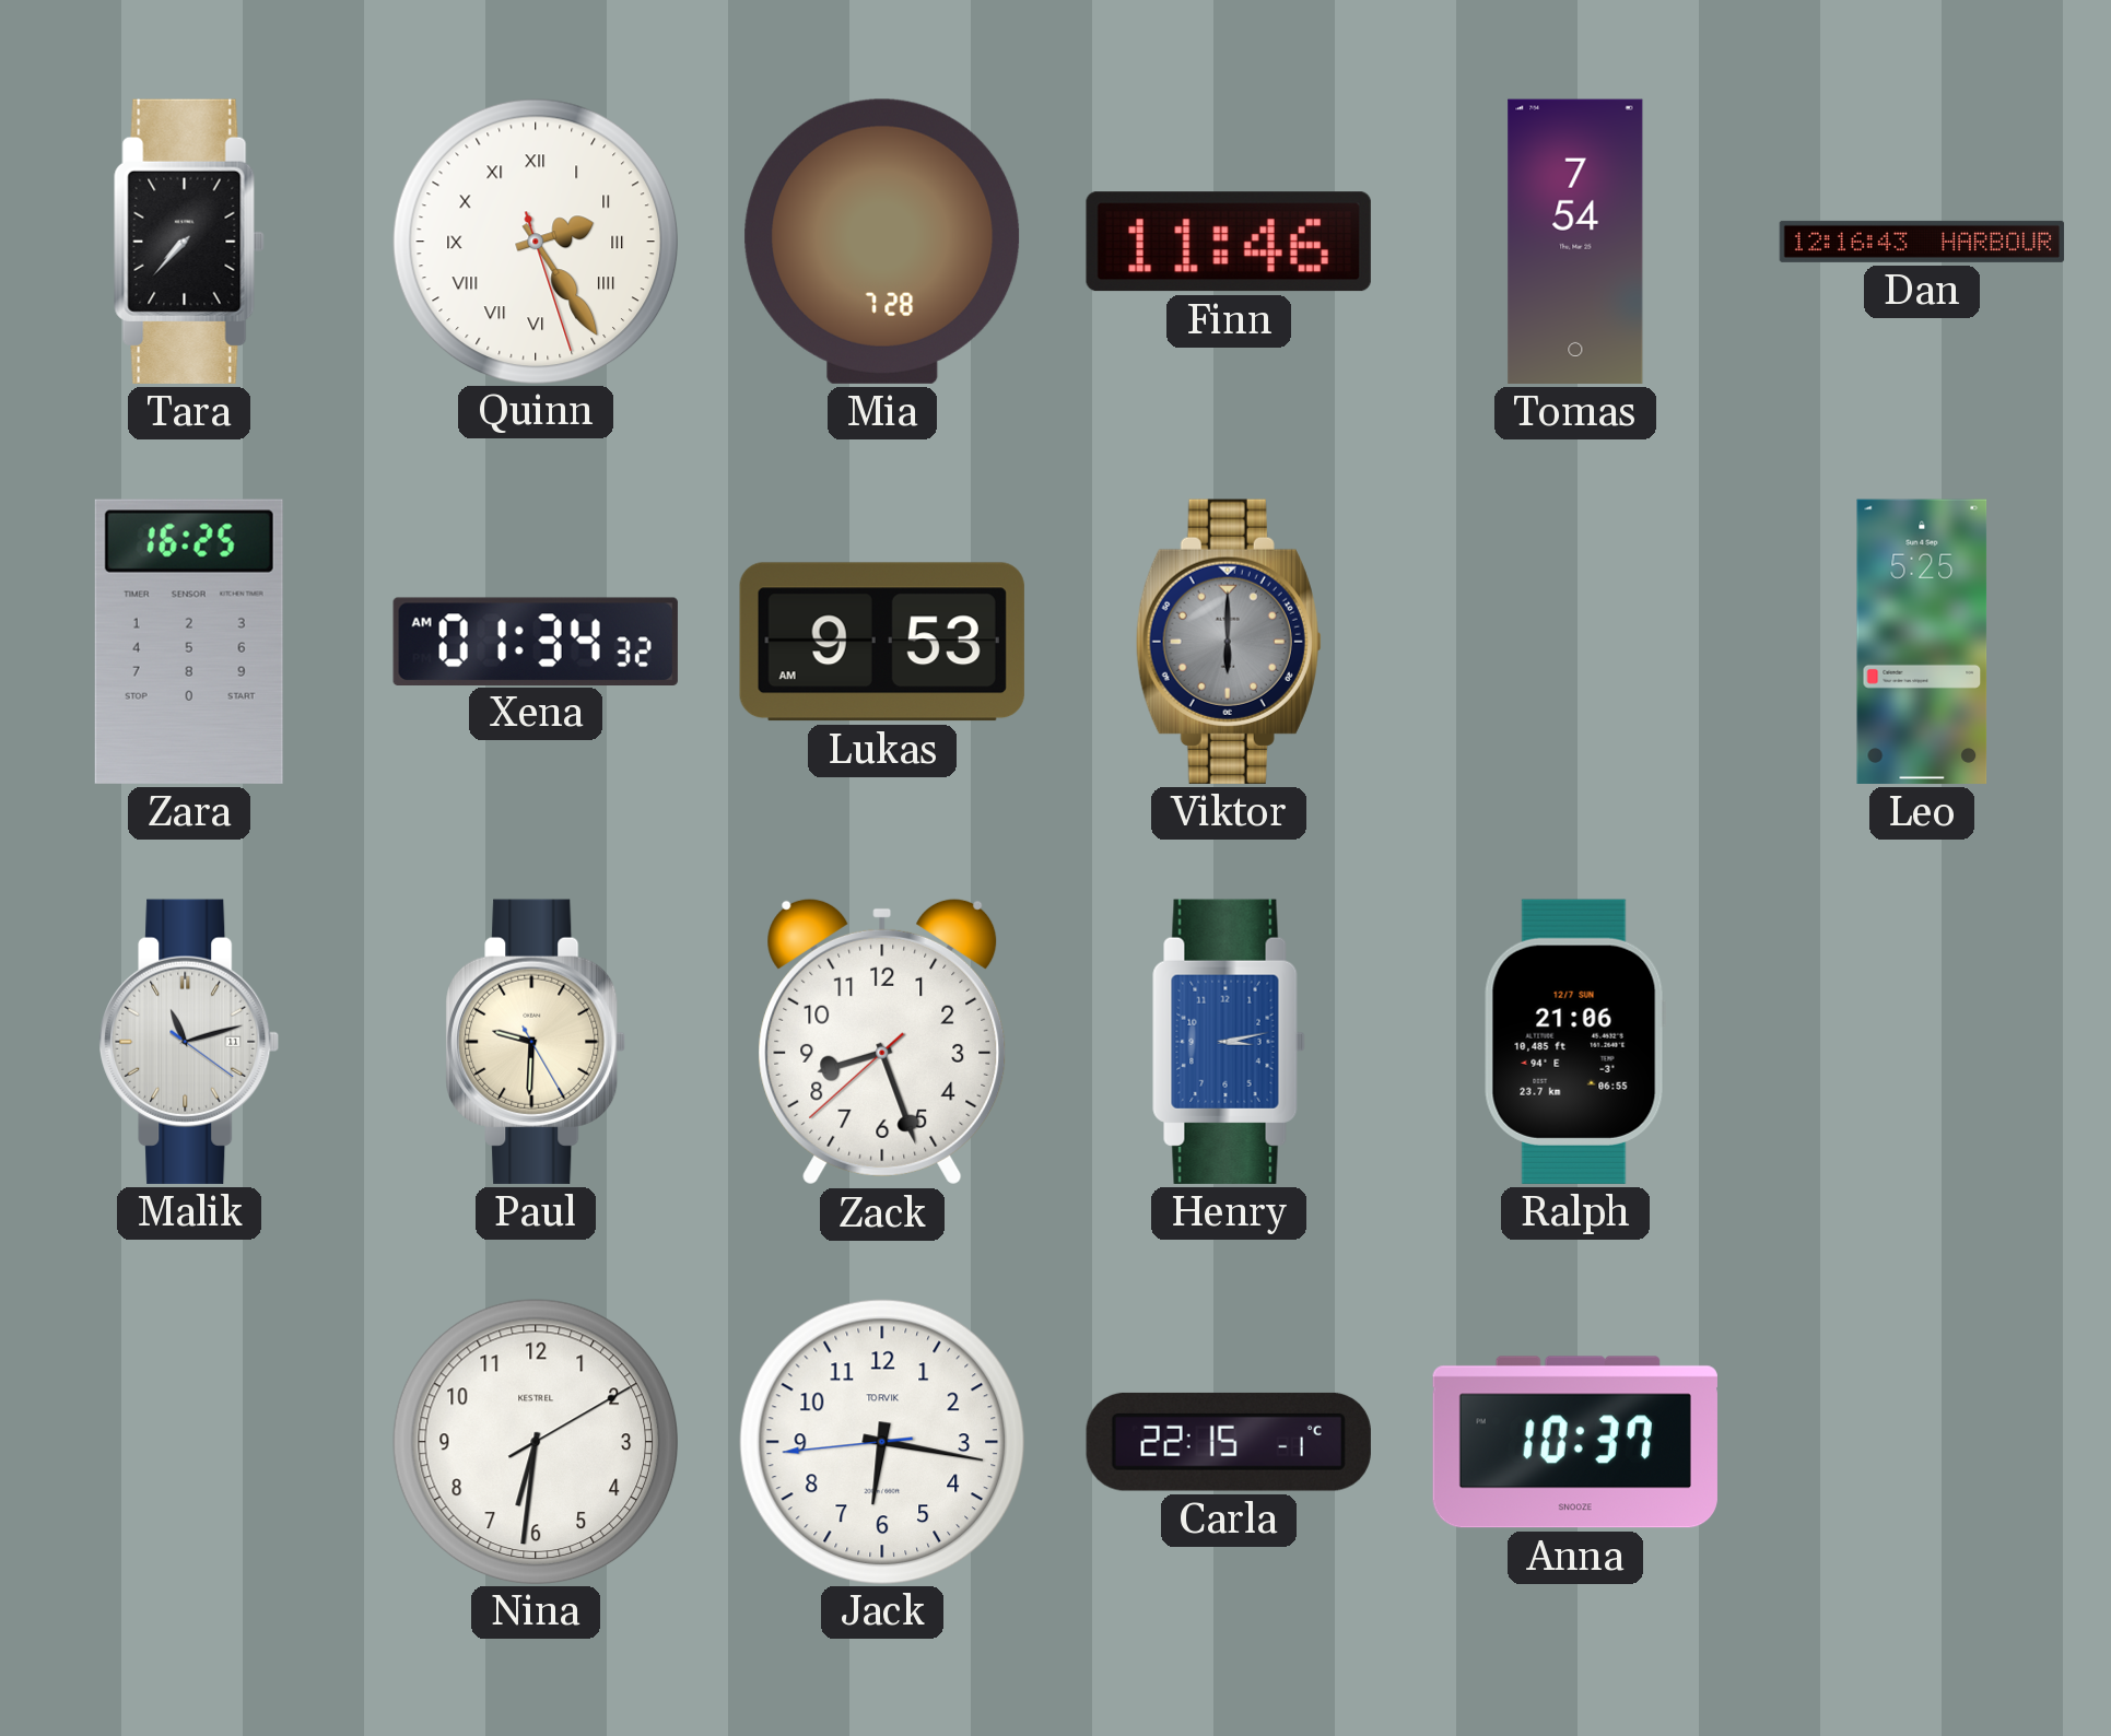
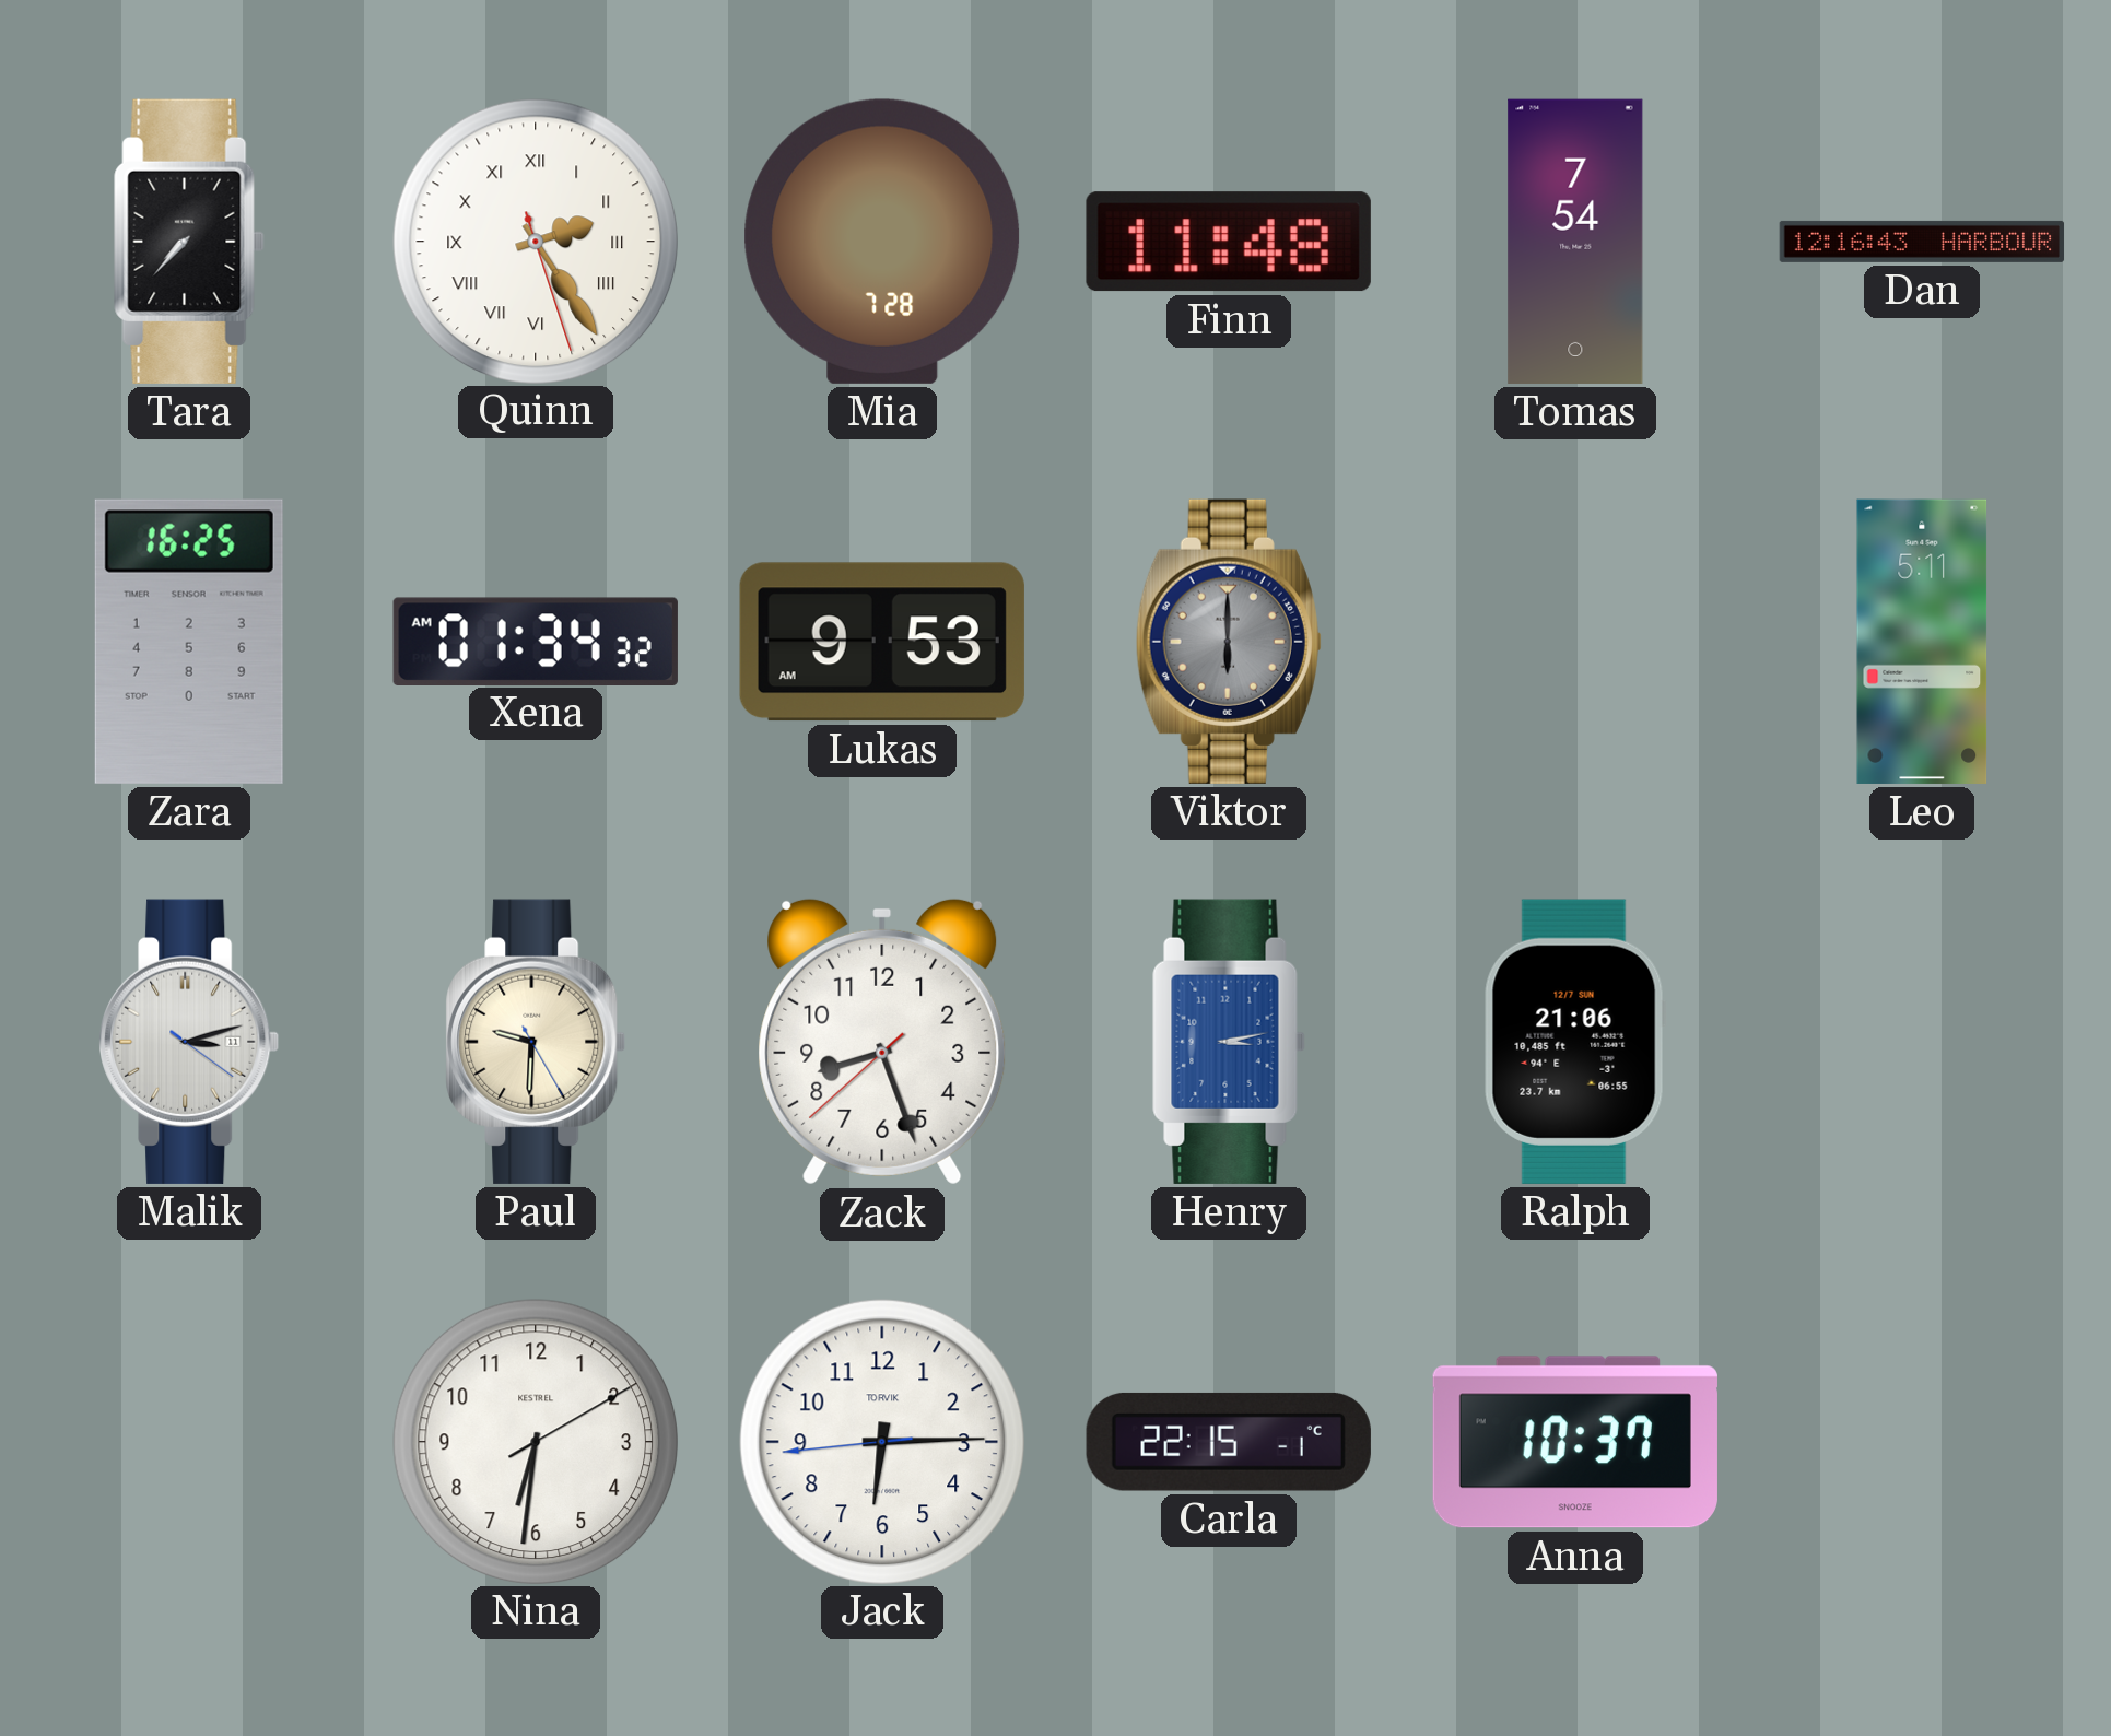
Finn: 11:46 -> 11:48
Leo: 5:25 -> 5:11
Malik: 11:12 -> 3:12
Jack: 6:16 -> 6:14
